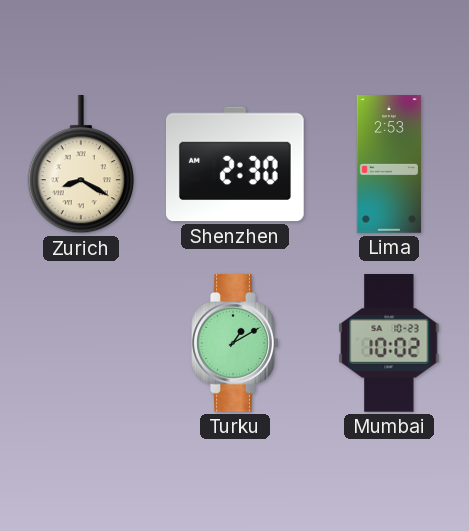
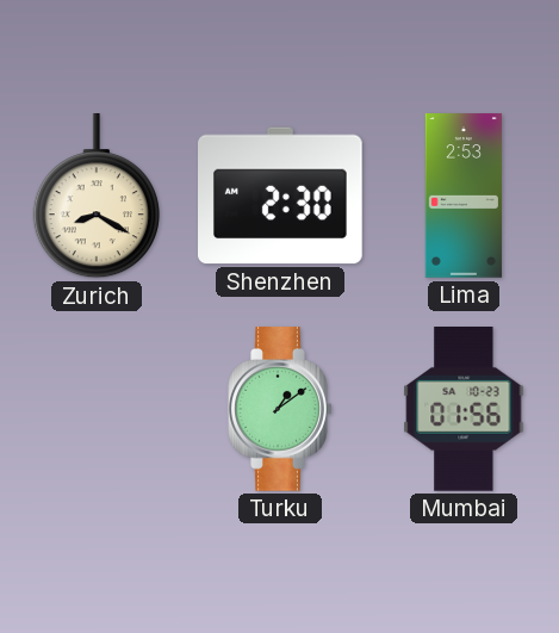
Turku: 1:10 -> 1:09
Mumbai: 10:02 -> 01:56
